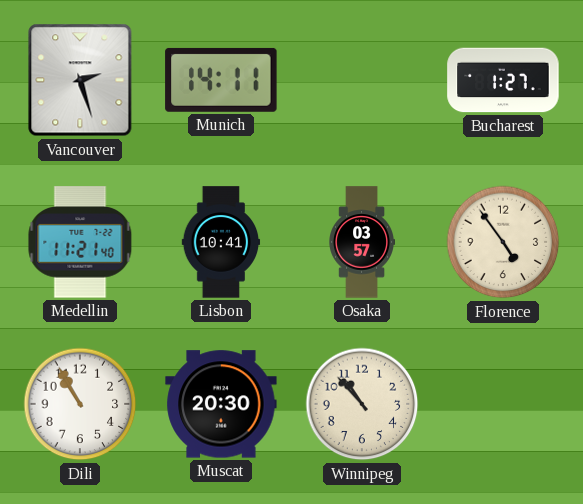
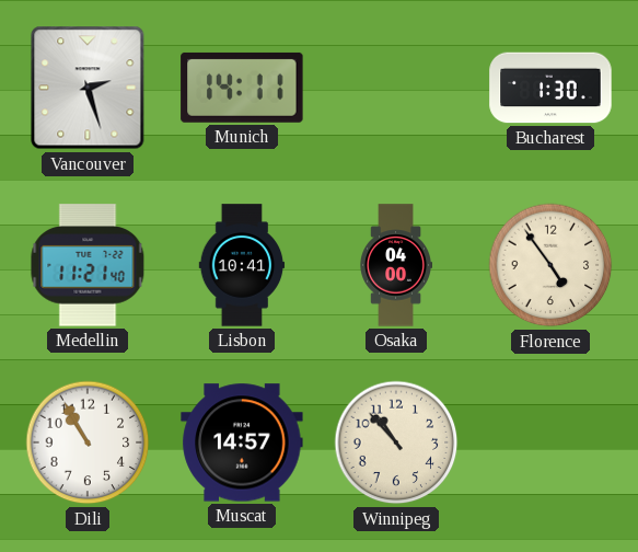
Bucharest: 1:27 -> 1:30
Osaka: 03:57 -> 04:00
Muscat: 20:30 -> 14:57
